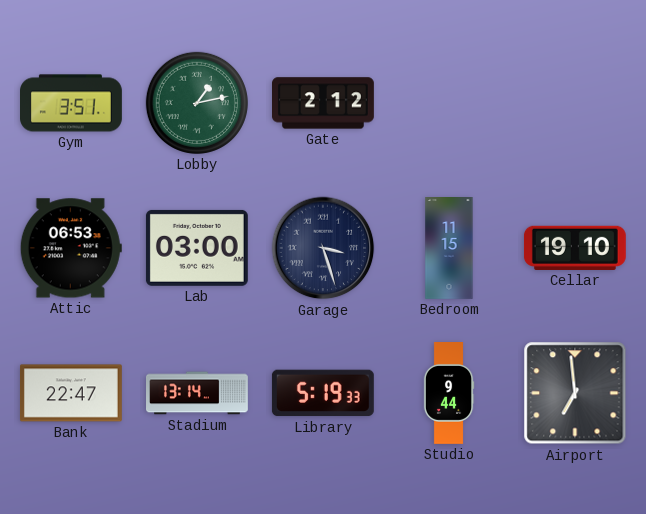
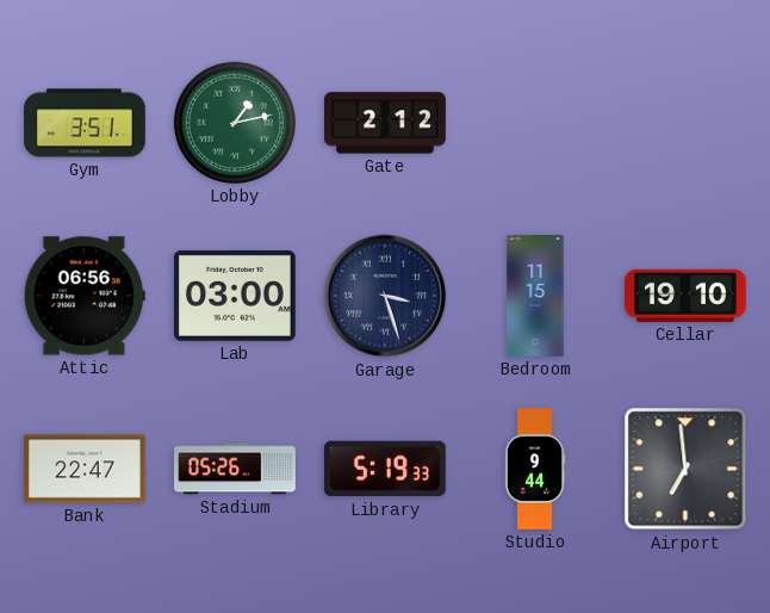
Attic: 06:53 -> 06:56
Stadium: 13:14 -> 05:26
